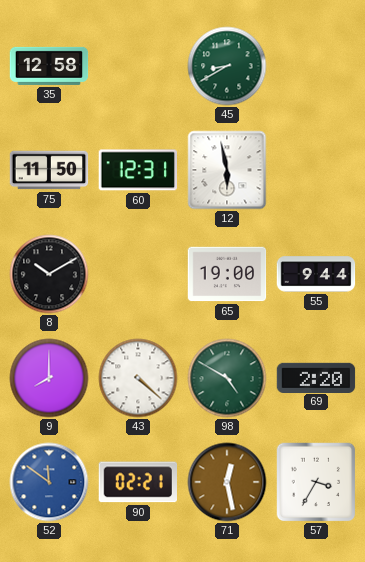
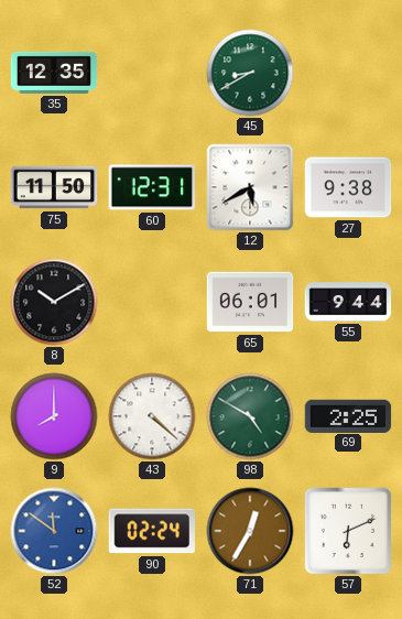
35: 12:58 -> 12:35
12: 5:58 -> 5:40
27: none -> 9:38
65: 19:00 -> 06:01
69: 2:20 -> 2:25
90: 02:21 -> 02:24
71: 12:28 -> 12:35
57: 3:35 -> 6:11
